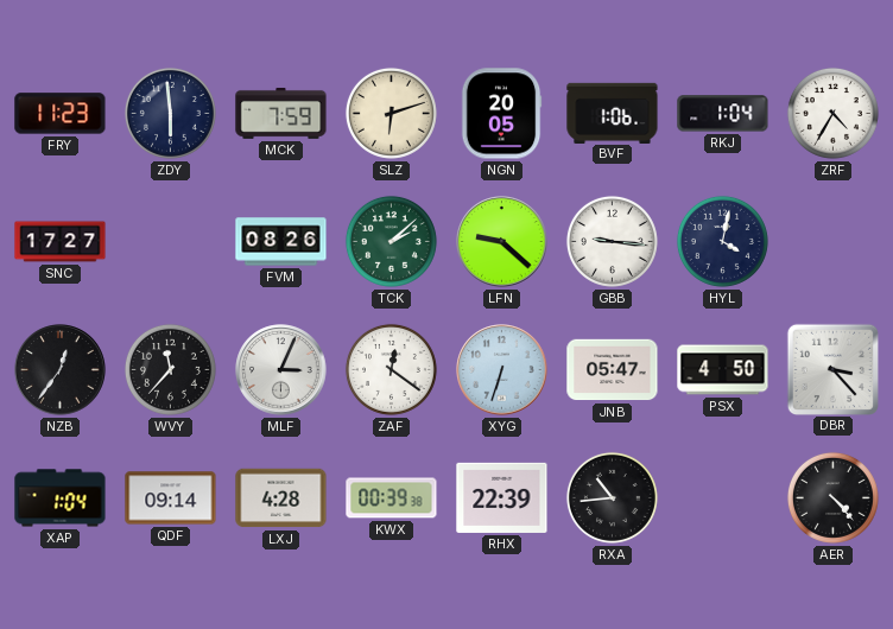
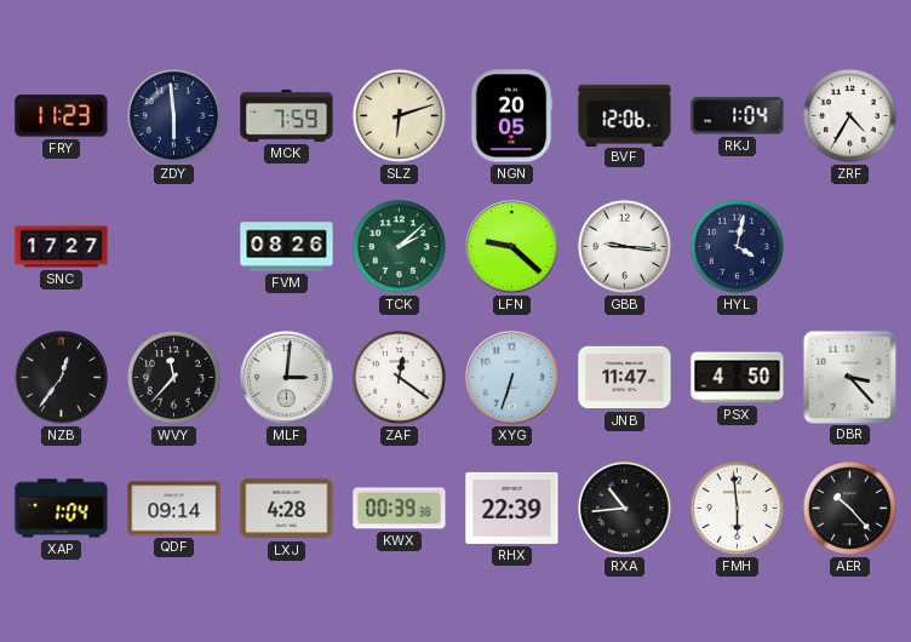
BVF: 1:06 -> 12:06
MLF: 3:04 -> 3:01
JNB: 05:47 -> 11:47
FMH: none -> 5:59
AER: 4:23 -> 10:23
